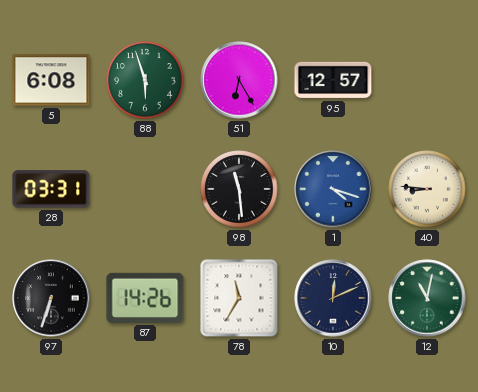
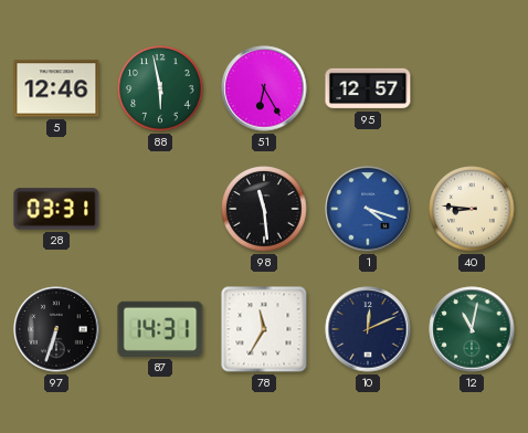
5: 6:08 -> 12:46
88: 5:57 -> 5:58
87: 14:26 -> 14:31
